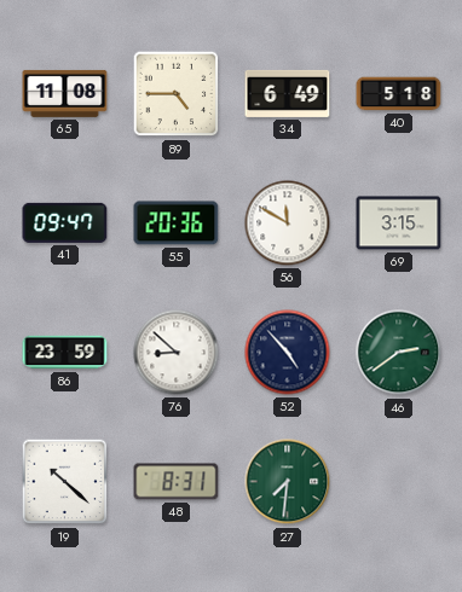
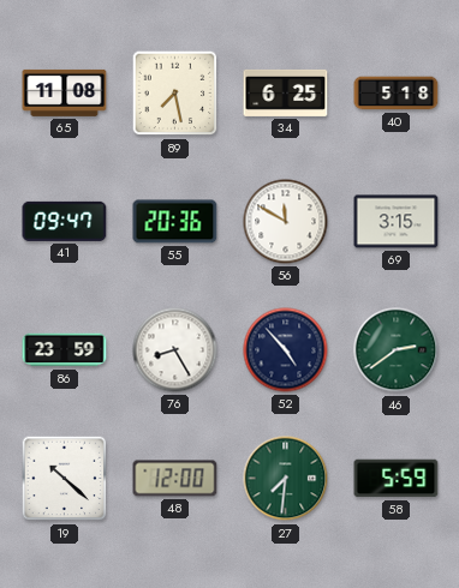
89: 4:45 -> 7:28
34: 6:49 -> 6:25
76: 8:52 -> 8:25
48: 8:31 -> 12:00
58: none -> 5:59
